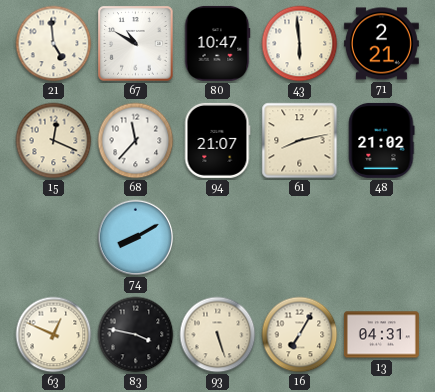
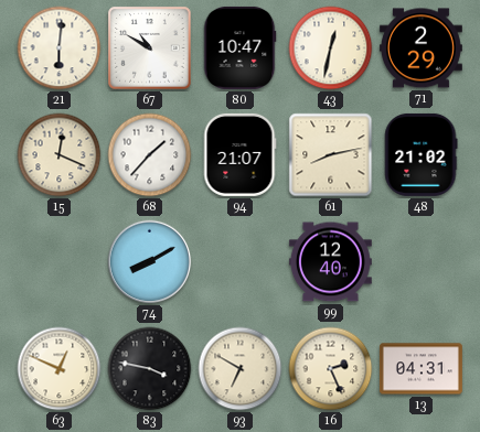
21: 4:59 -> 6:01
43: 5:59 -> 12:32
71: 2:21 -> 2:29
68: 11:37 -> 1:37
99: none -> 12:40
93: 5:27 -> 6:50
16: 7:05 -> 2:26
